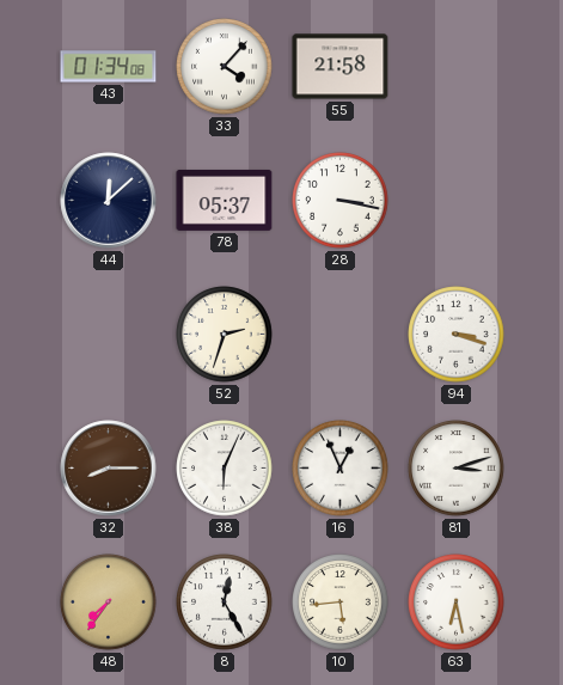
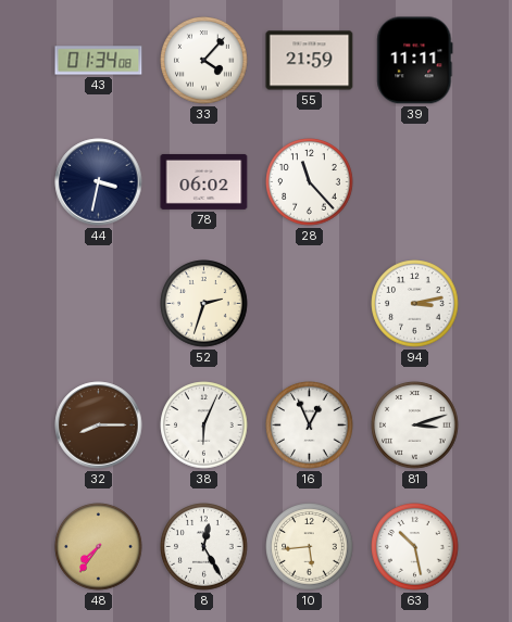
55: 21:58 -> 21:59
39: none -> 11:11
44: 12:08 -> 3:32
78: 05:37 -> 06:02
28: 3:17 -> 11:23
94: 3:18 -> 3:13
63: 6:28 -> 10:28
